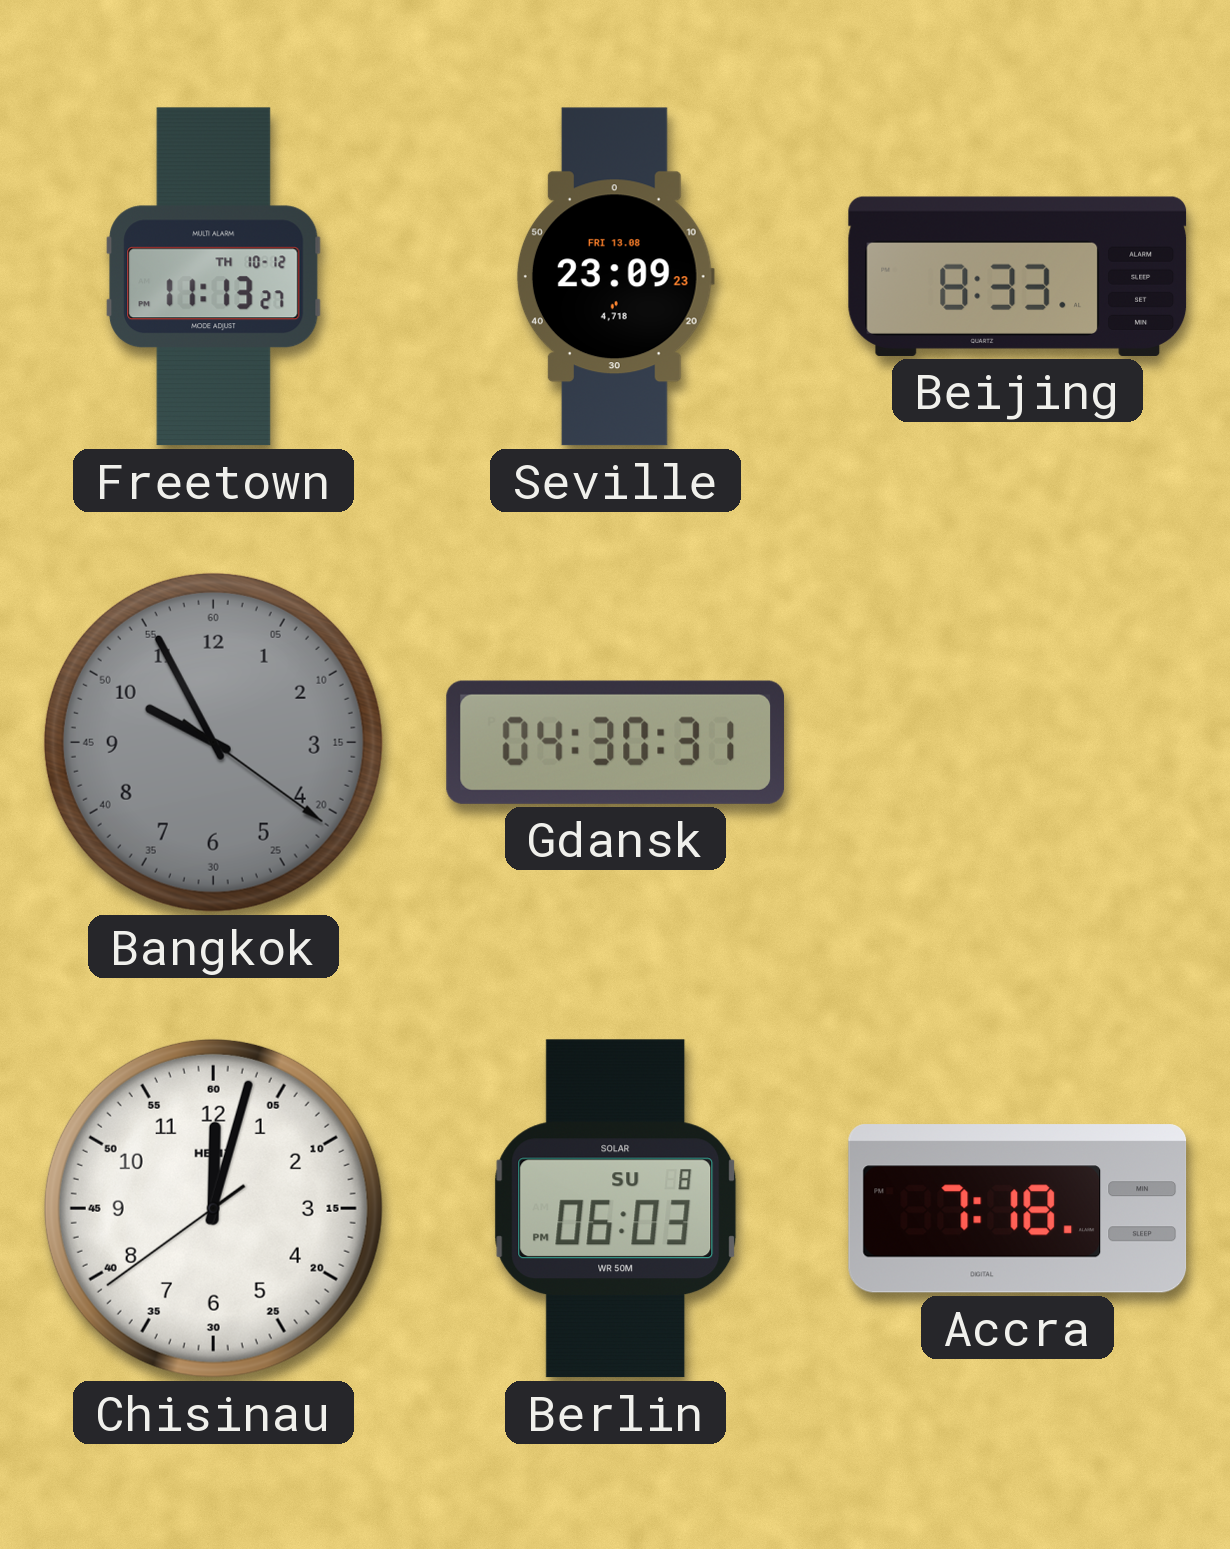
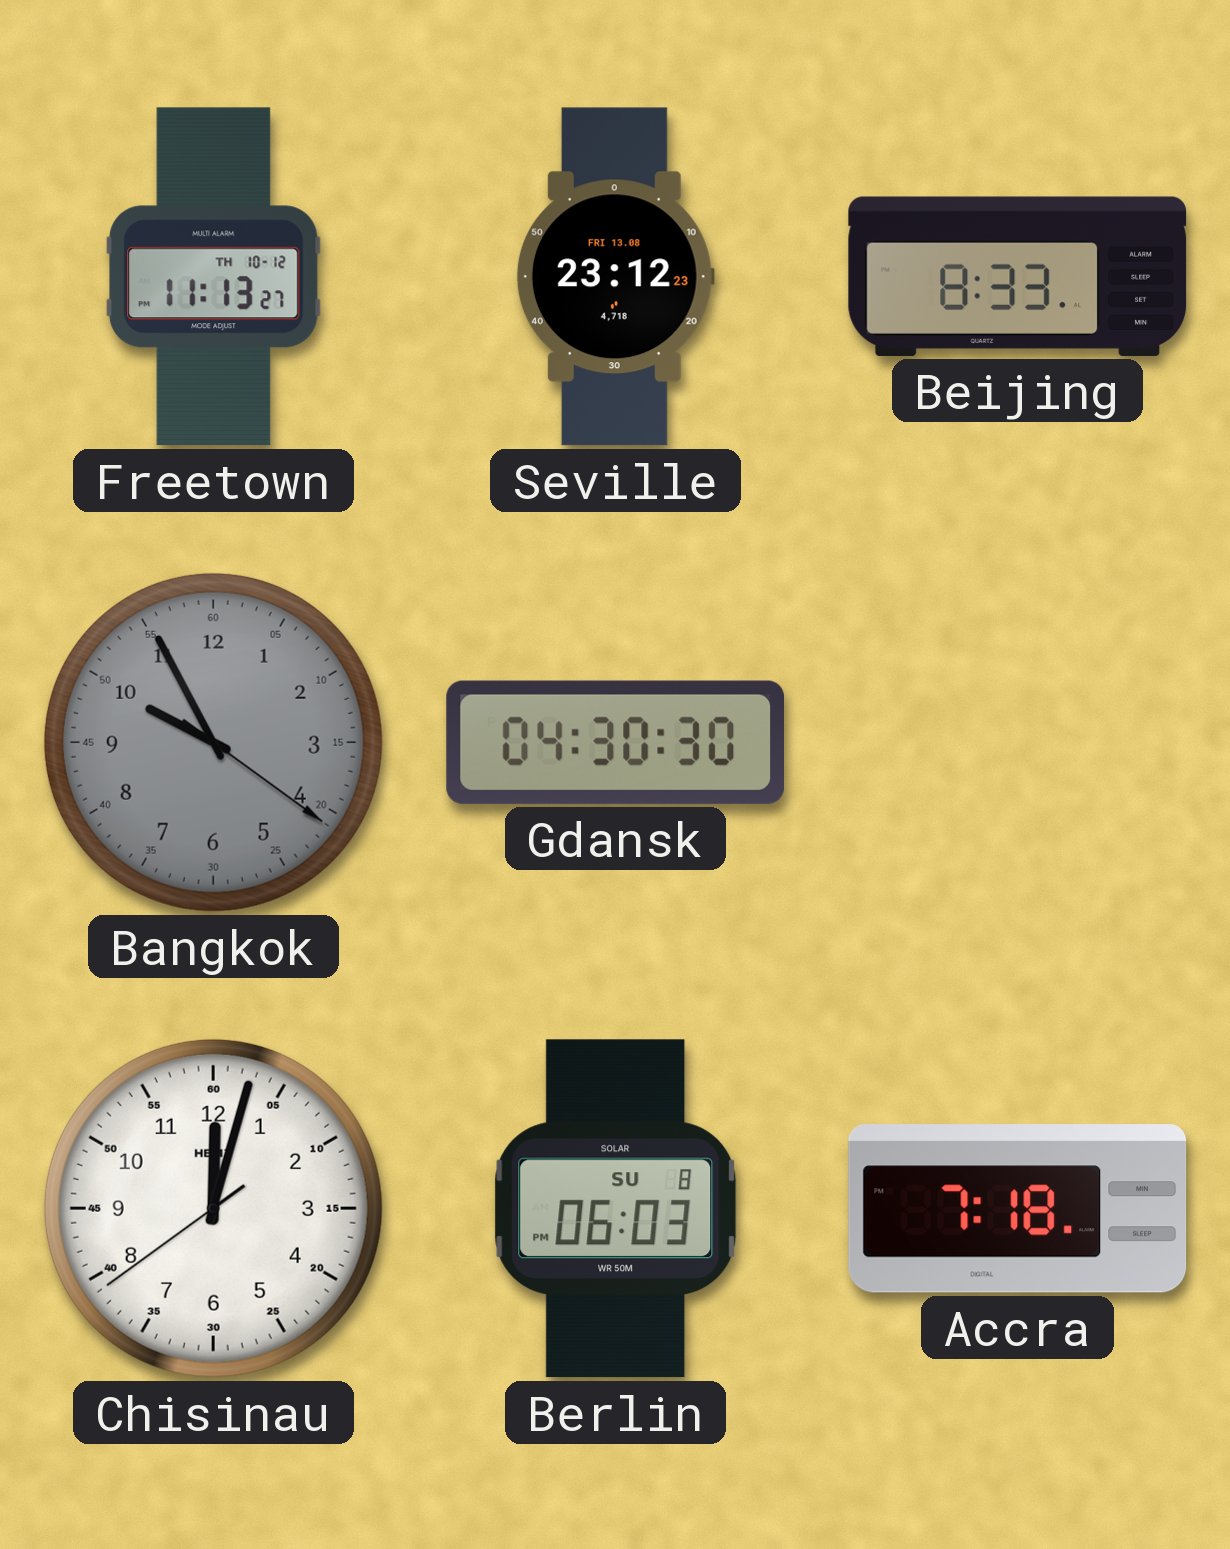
Seville: 23:09 -> 23:12
Gdansk: 04:30:31 -> 04:30:30
